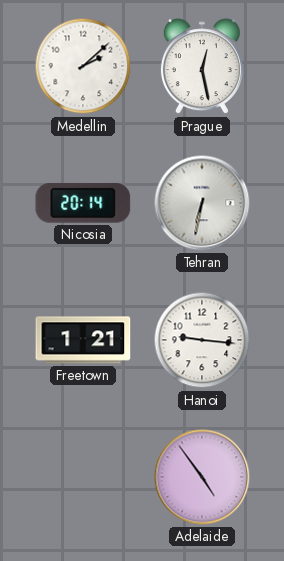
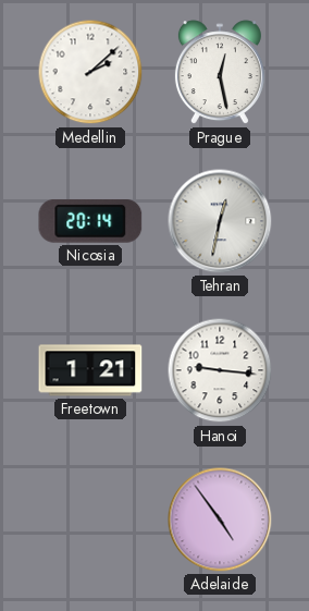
Tehran: 6:32 -> 12:32
